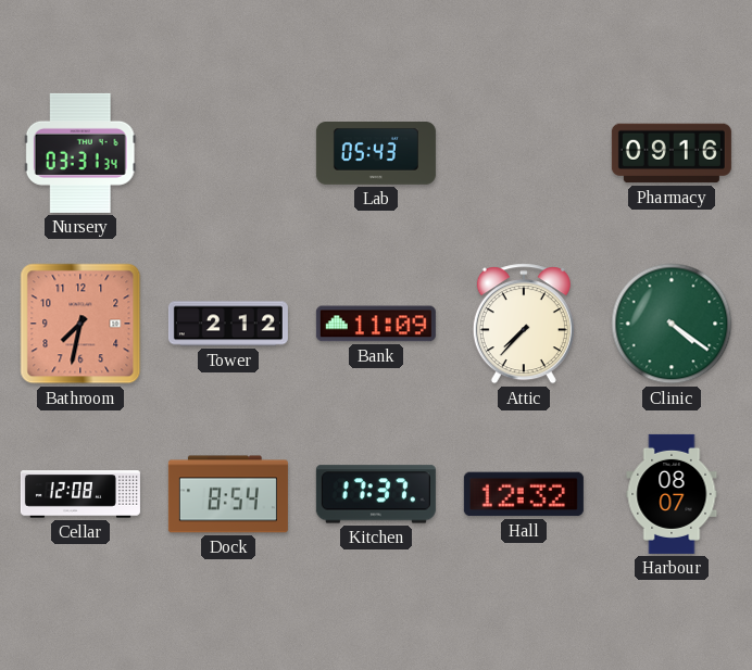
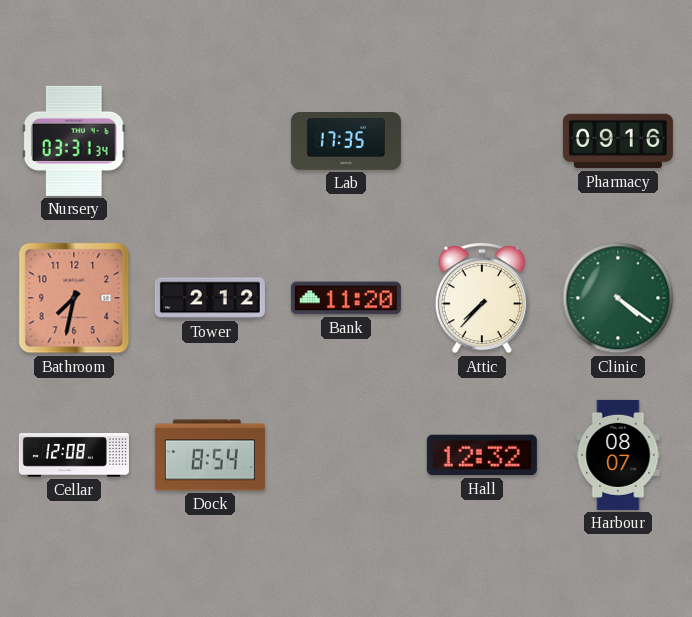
Lab: 05:43 -> 17:35
Bank: 11:09 -> 11:20
Kitchen: 17:37 -> none
